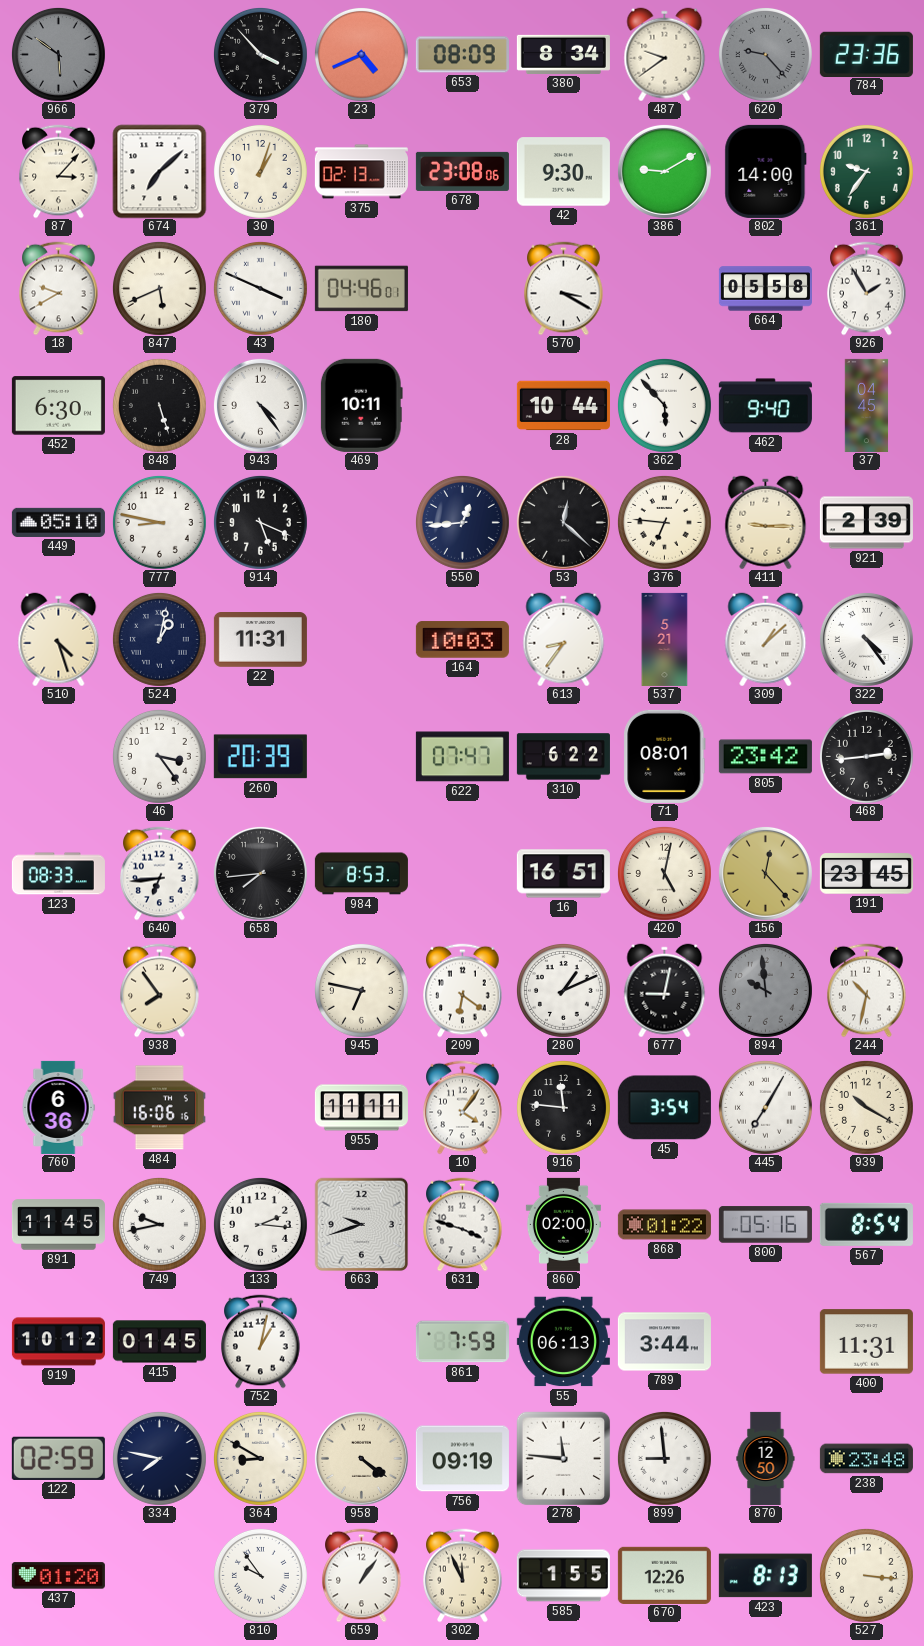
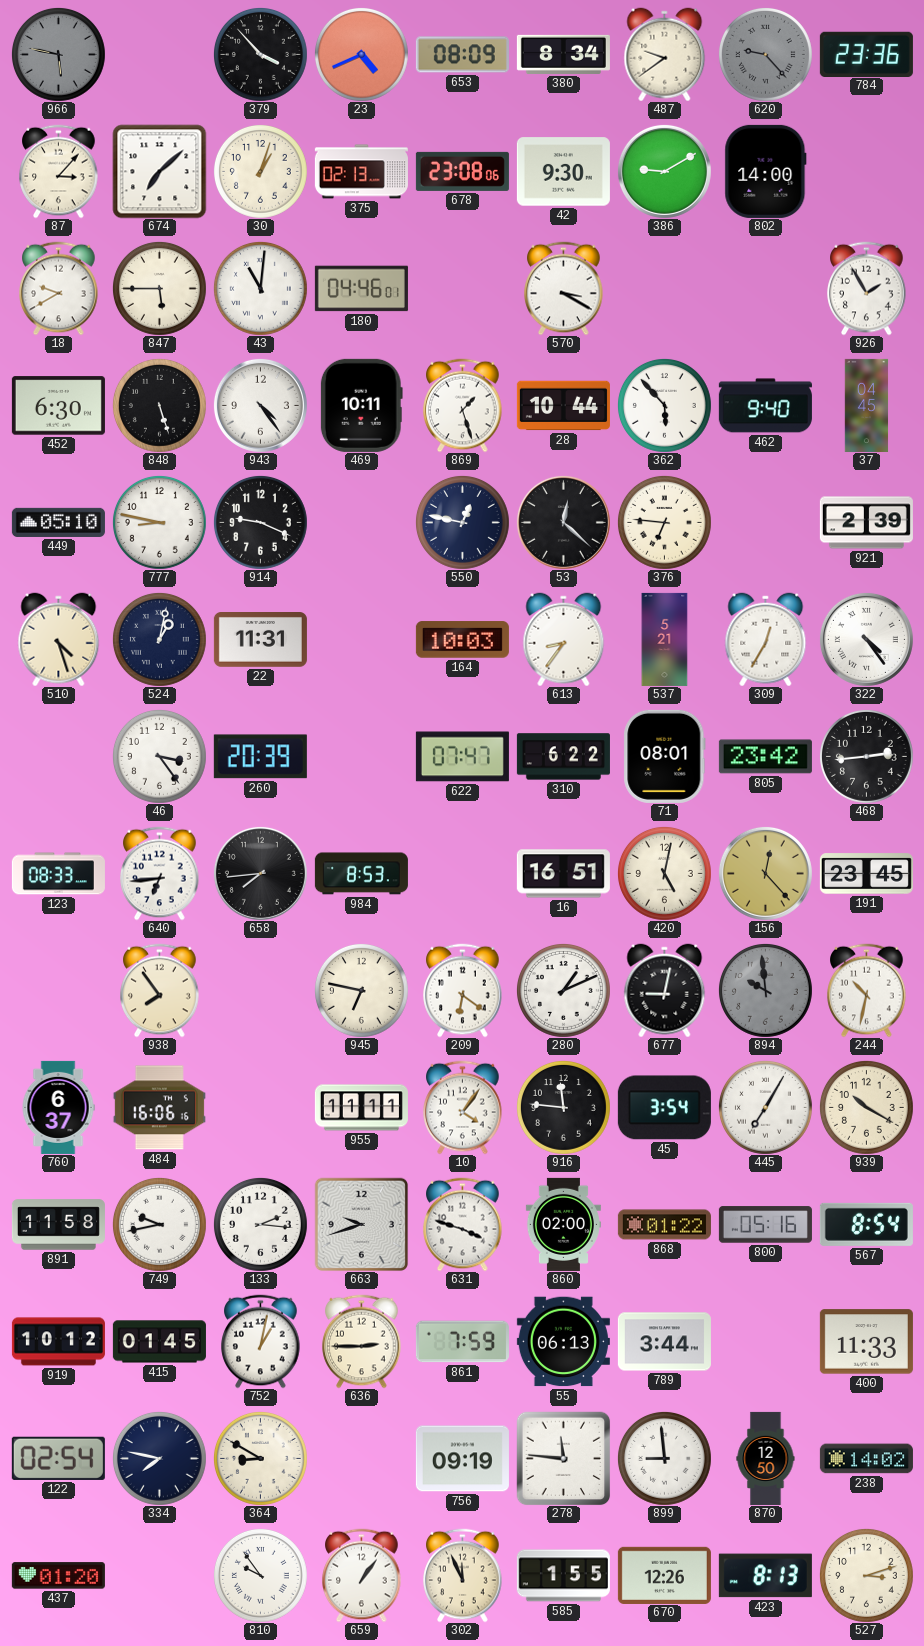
966: 5:51 -> 5:47
361: 9:36 -> none
847: 5:41 -> 5:45
43: 3:49 -> 11:01
664: 05:58 -> none
869: none -> 1:27
914: 5:19 -> 9:19
550: 12:44 -> 12:47
411: 9:15 -> none
309: 1:08 -> 12:35
760: 6:36 -> 6:37
891: 11:45 -> 11:58
636: none -> 2:45
400: 11:31 -> 11:33
122: 02:59 -> 02:54
958: 4:21 -> none
238: 23:48 -> 14:02
527: 3:16 -> 3:12
